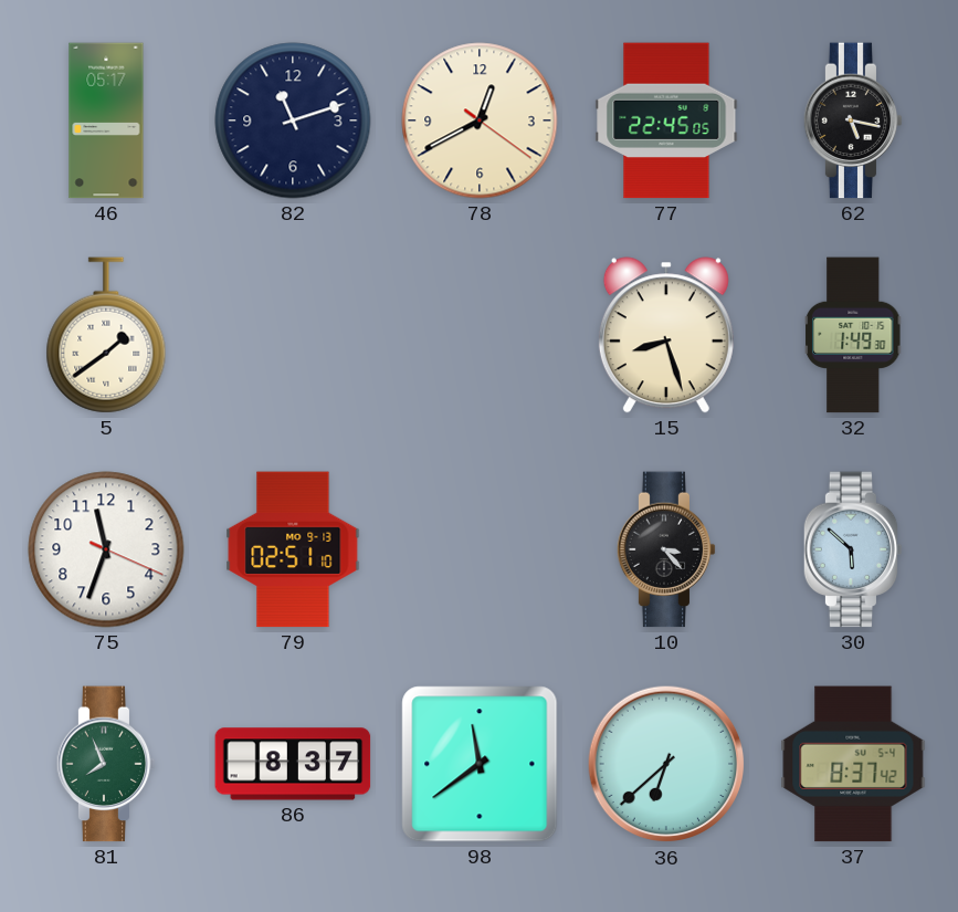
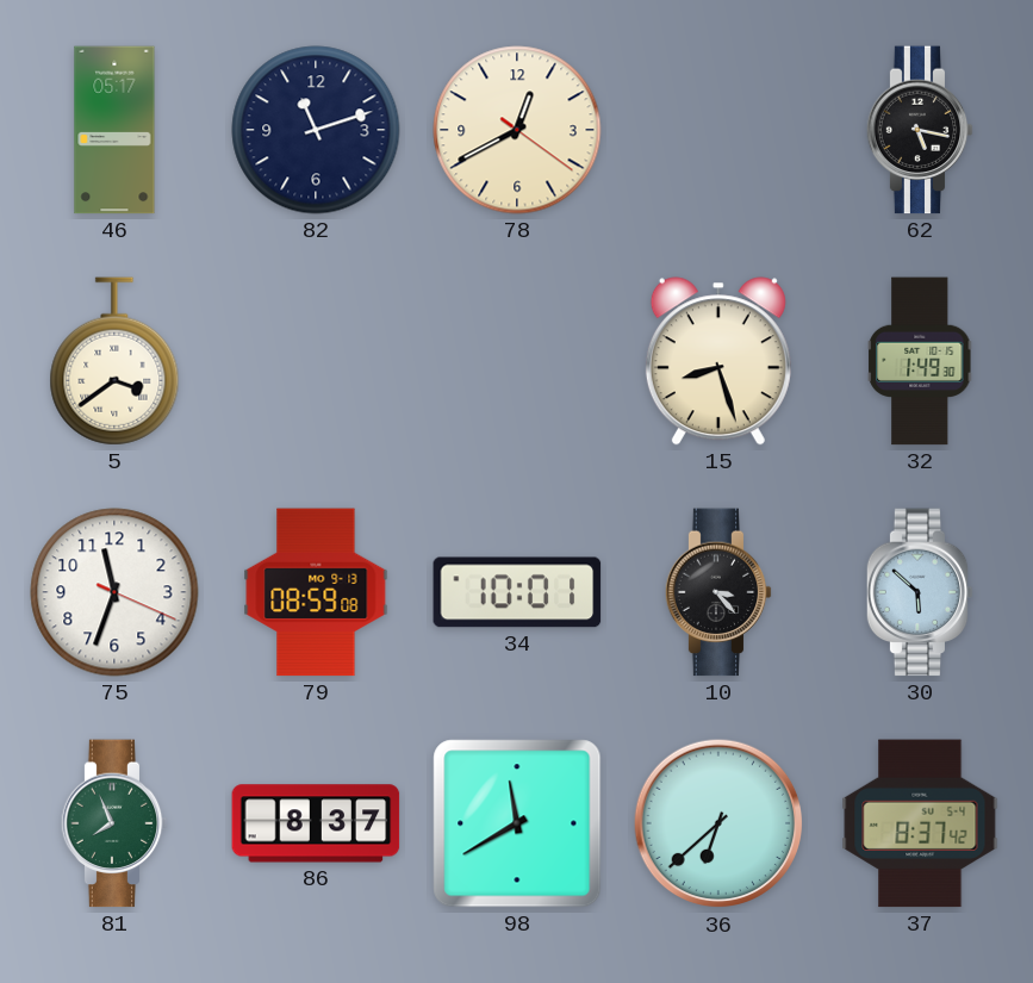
77: 22:45 -> none
5: 1:39 -> 3:39
79: 02:51 -> 08:59
34: none -> 10:01
98: 11:39 -> 11:40
